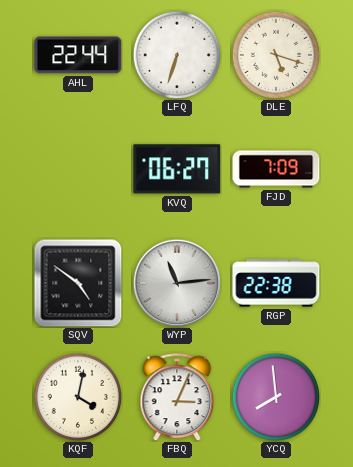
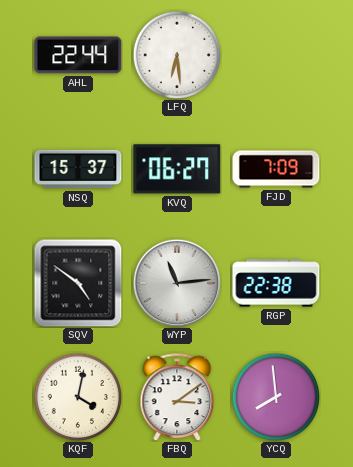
LFQ: 6:33 -> 6:29
DLE: 5:18 -> none
NSQ: none -> 15:37
FBQ: 3:04 -> 3:09
